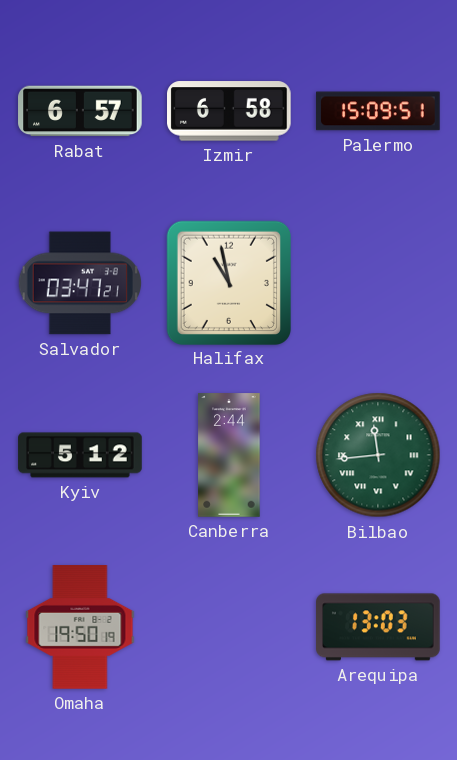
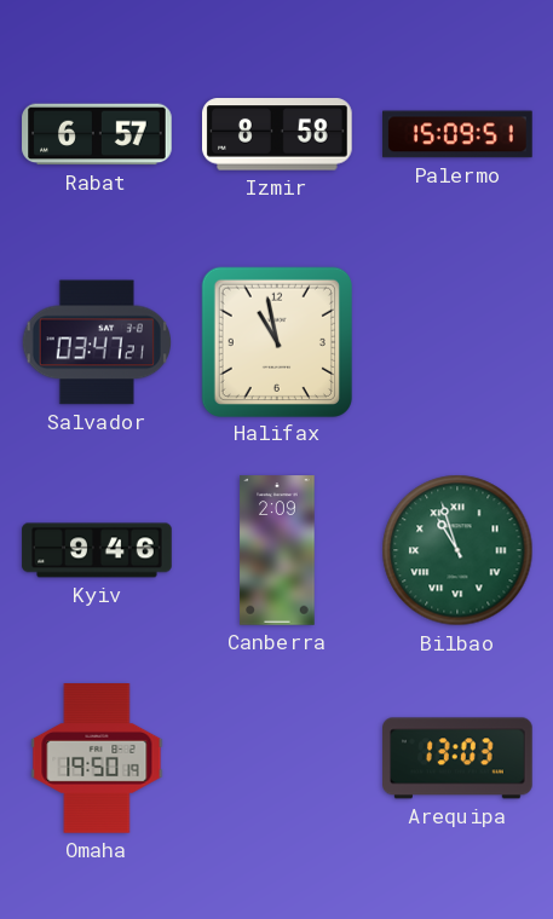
Izmir: 6:58 -> 8:58
Kyiv: 5:12 -> 9:46
Canberra: 2:44 -> 2:09
Bilbao: 11:44 -> 10:57
